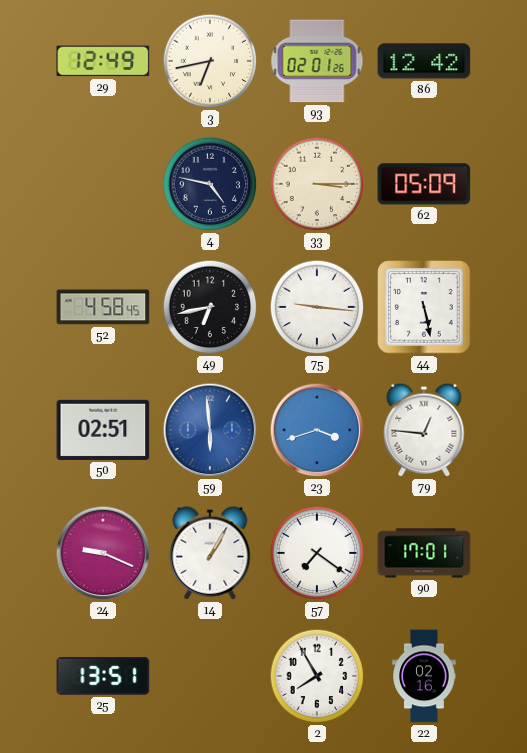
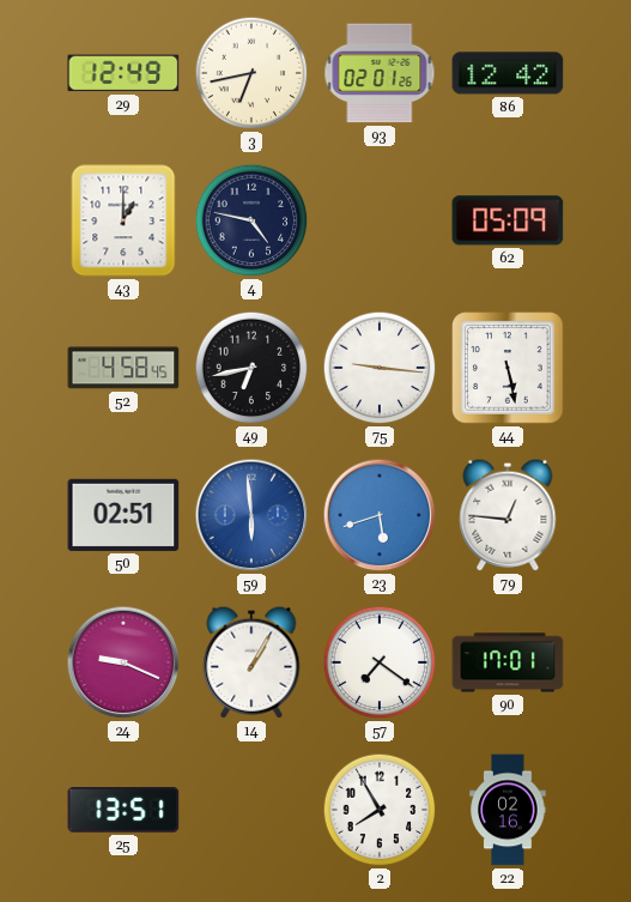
43: none -> 1:00
33: 3:15 -> none
23: 3:42 -> 5:42
